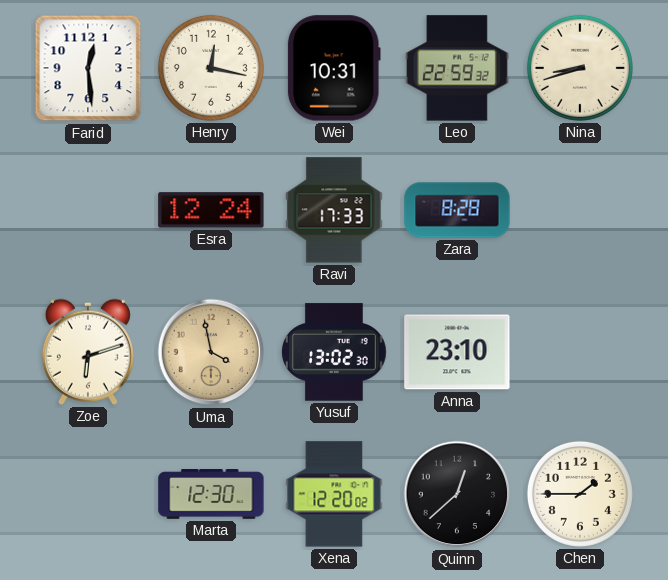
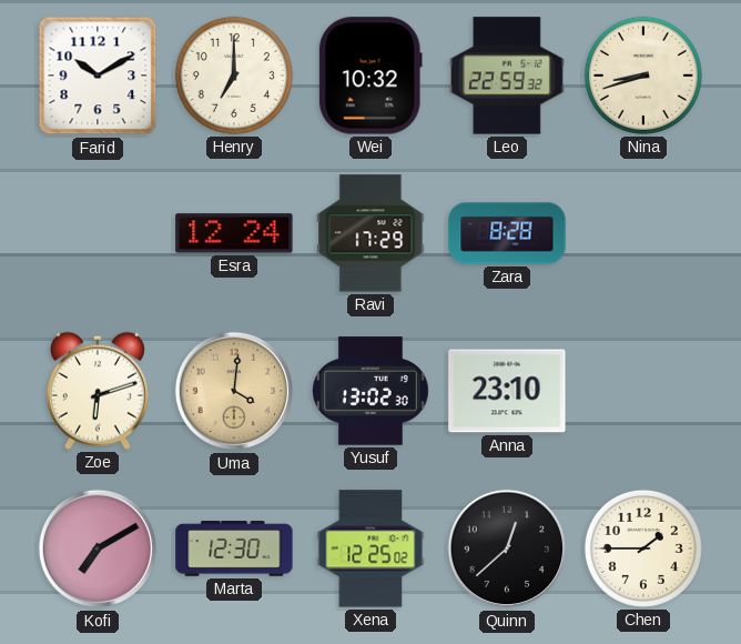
Farid: 12:29 -> 10:10
Henry: 12:17 -> 7:00
Wei: 10:31 -> 10:32
Ravi: 17:33 -> 17:29
Uma: 3:58 -> 4:01
Kofi: none -> 7:10
Xena: 12:20 -> 12:25
